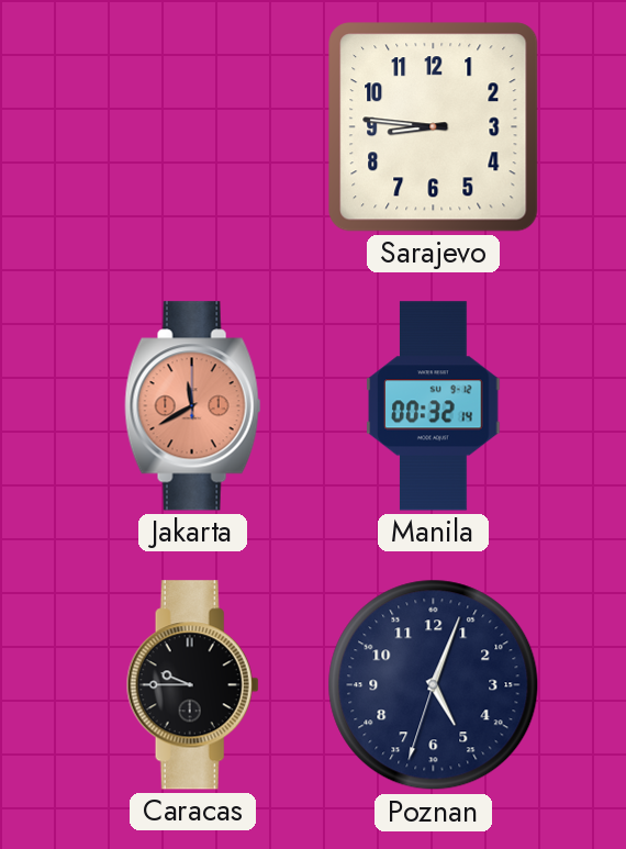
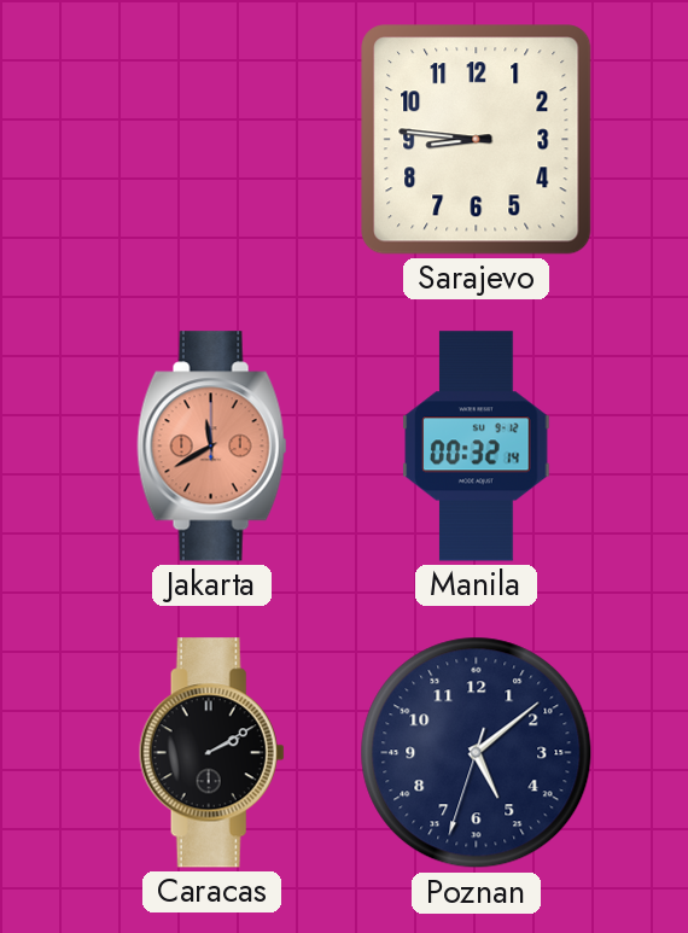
Caracas: 9:45 -> 2:10
Poznan: 5:03 -> 5:08
